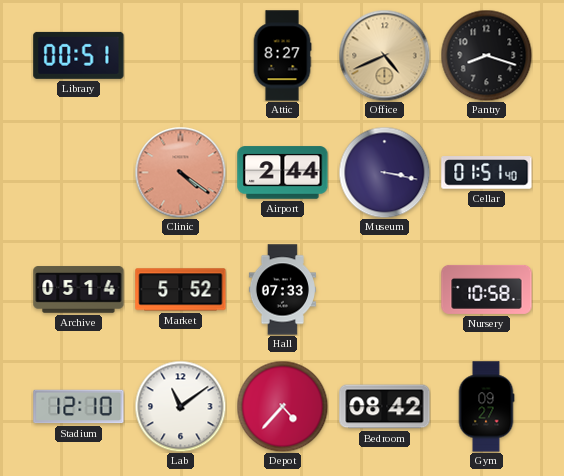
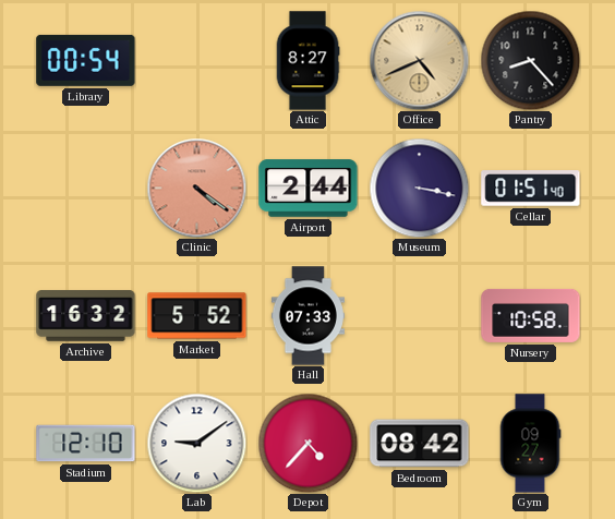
Library: 00:51 -> 00:54
Pantry: 8:18 -> 8:23
Archive: 05:14 -> 16:32
Lab: 11:09 -> 9:09
